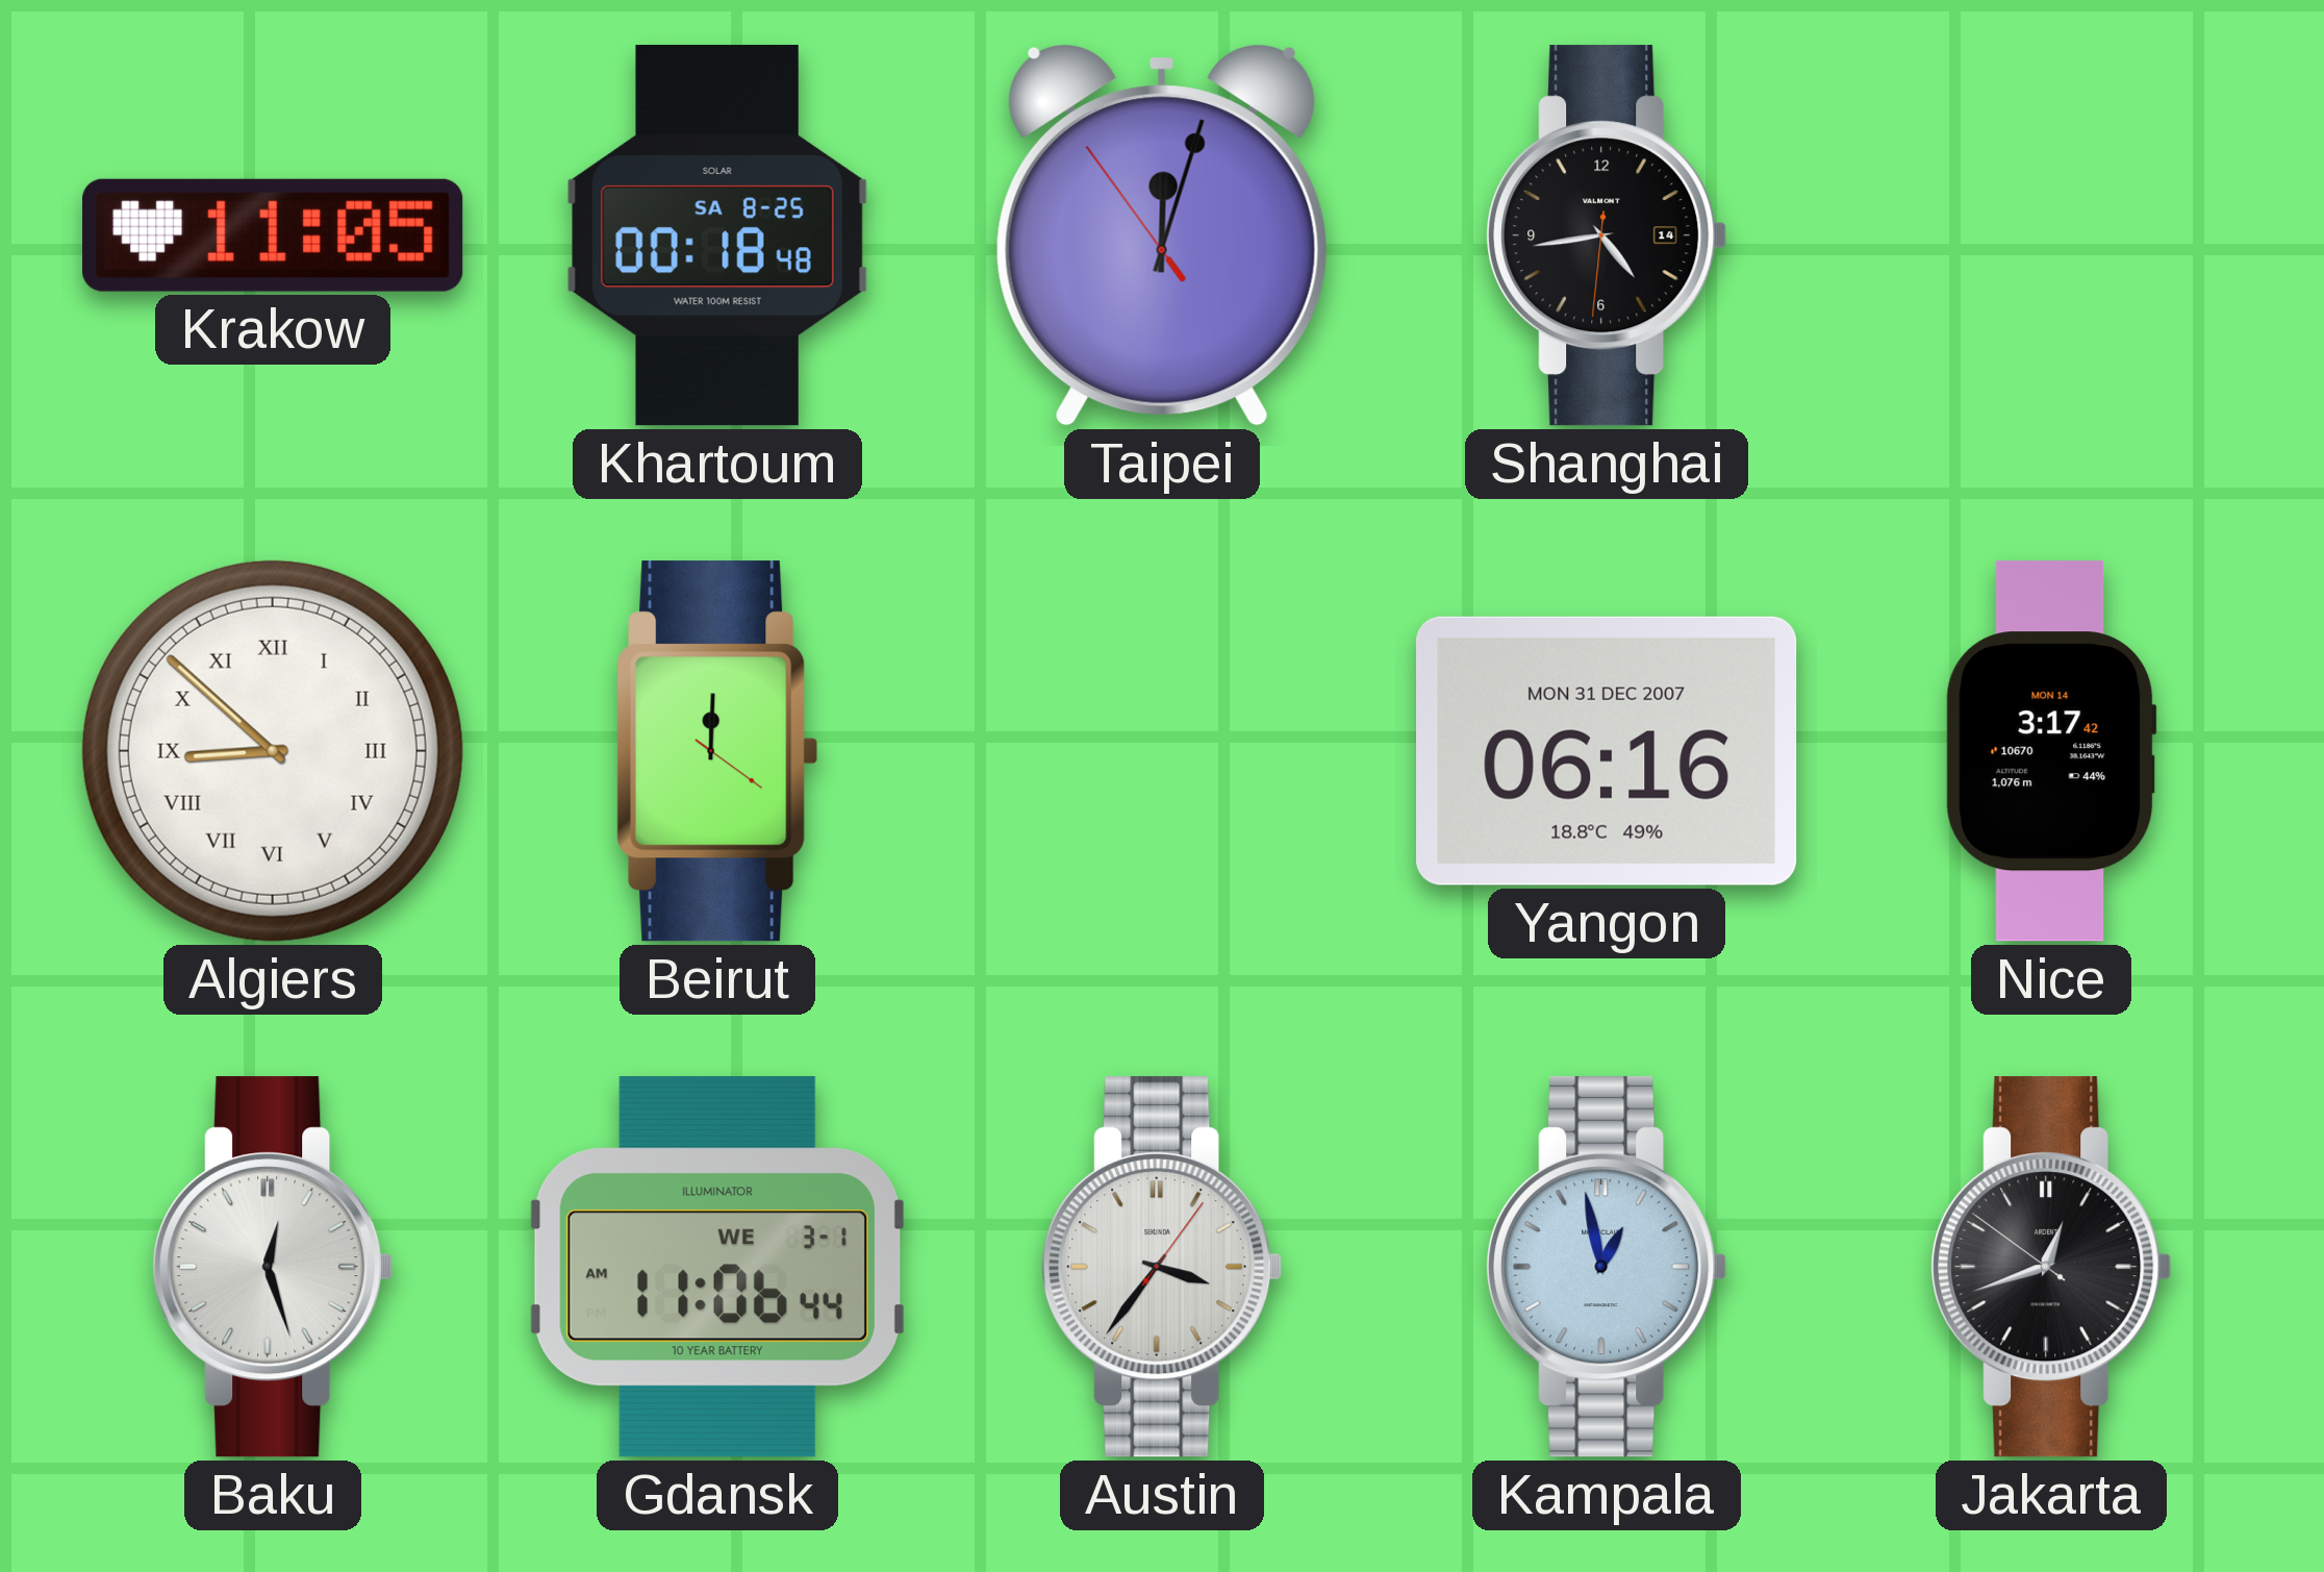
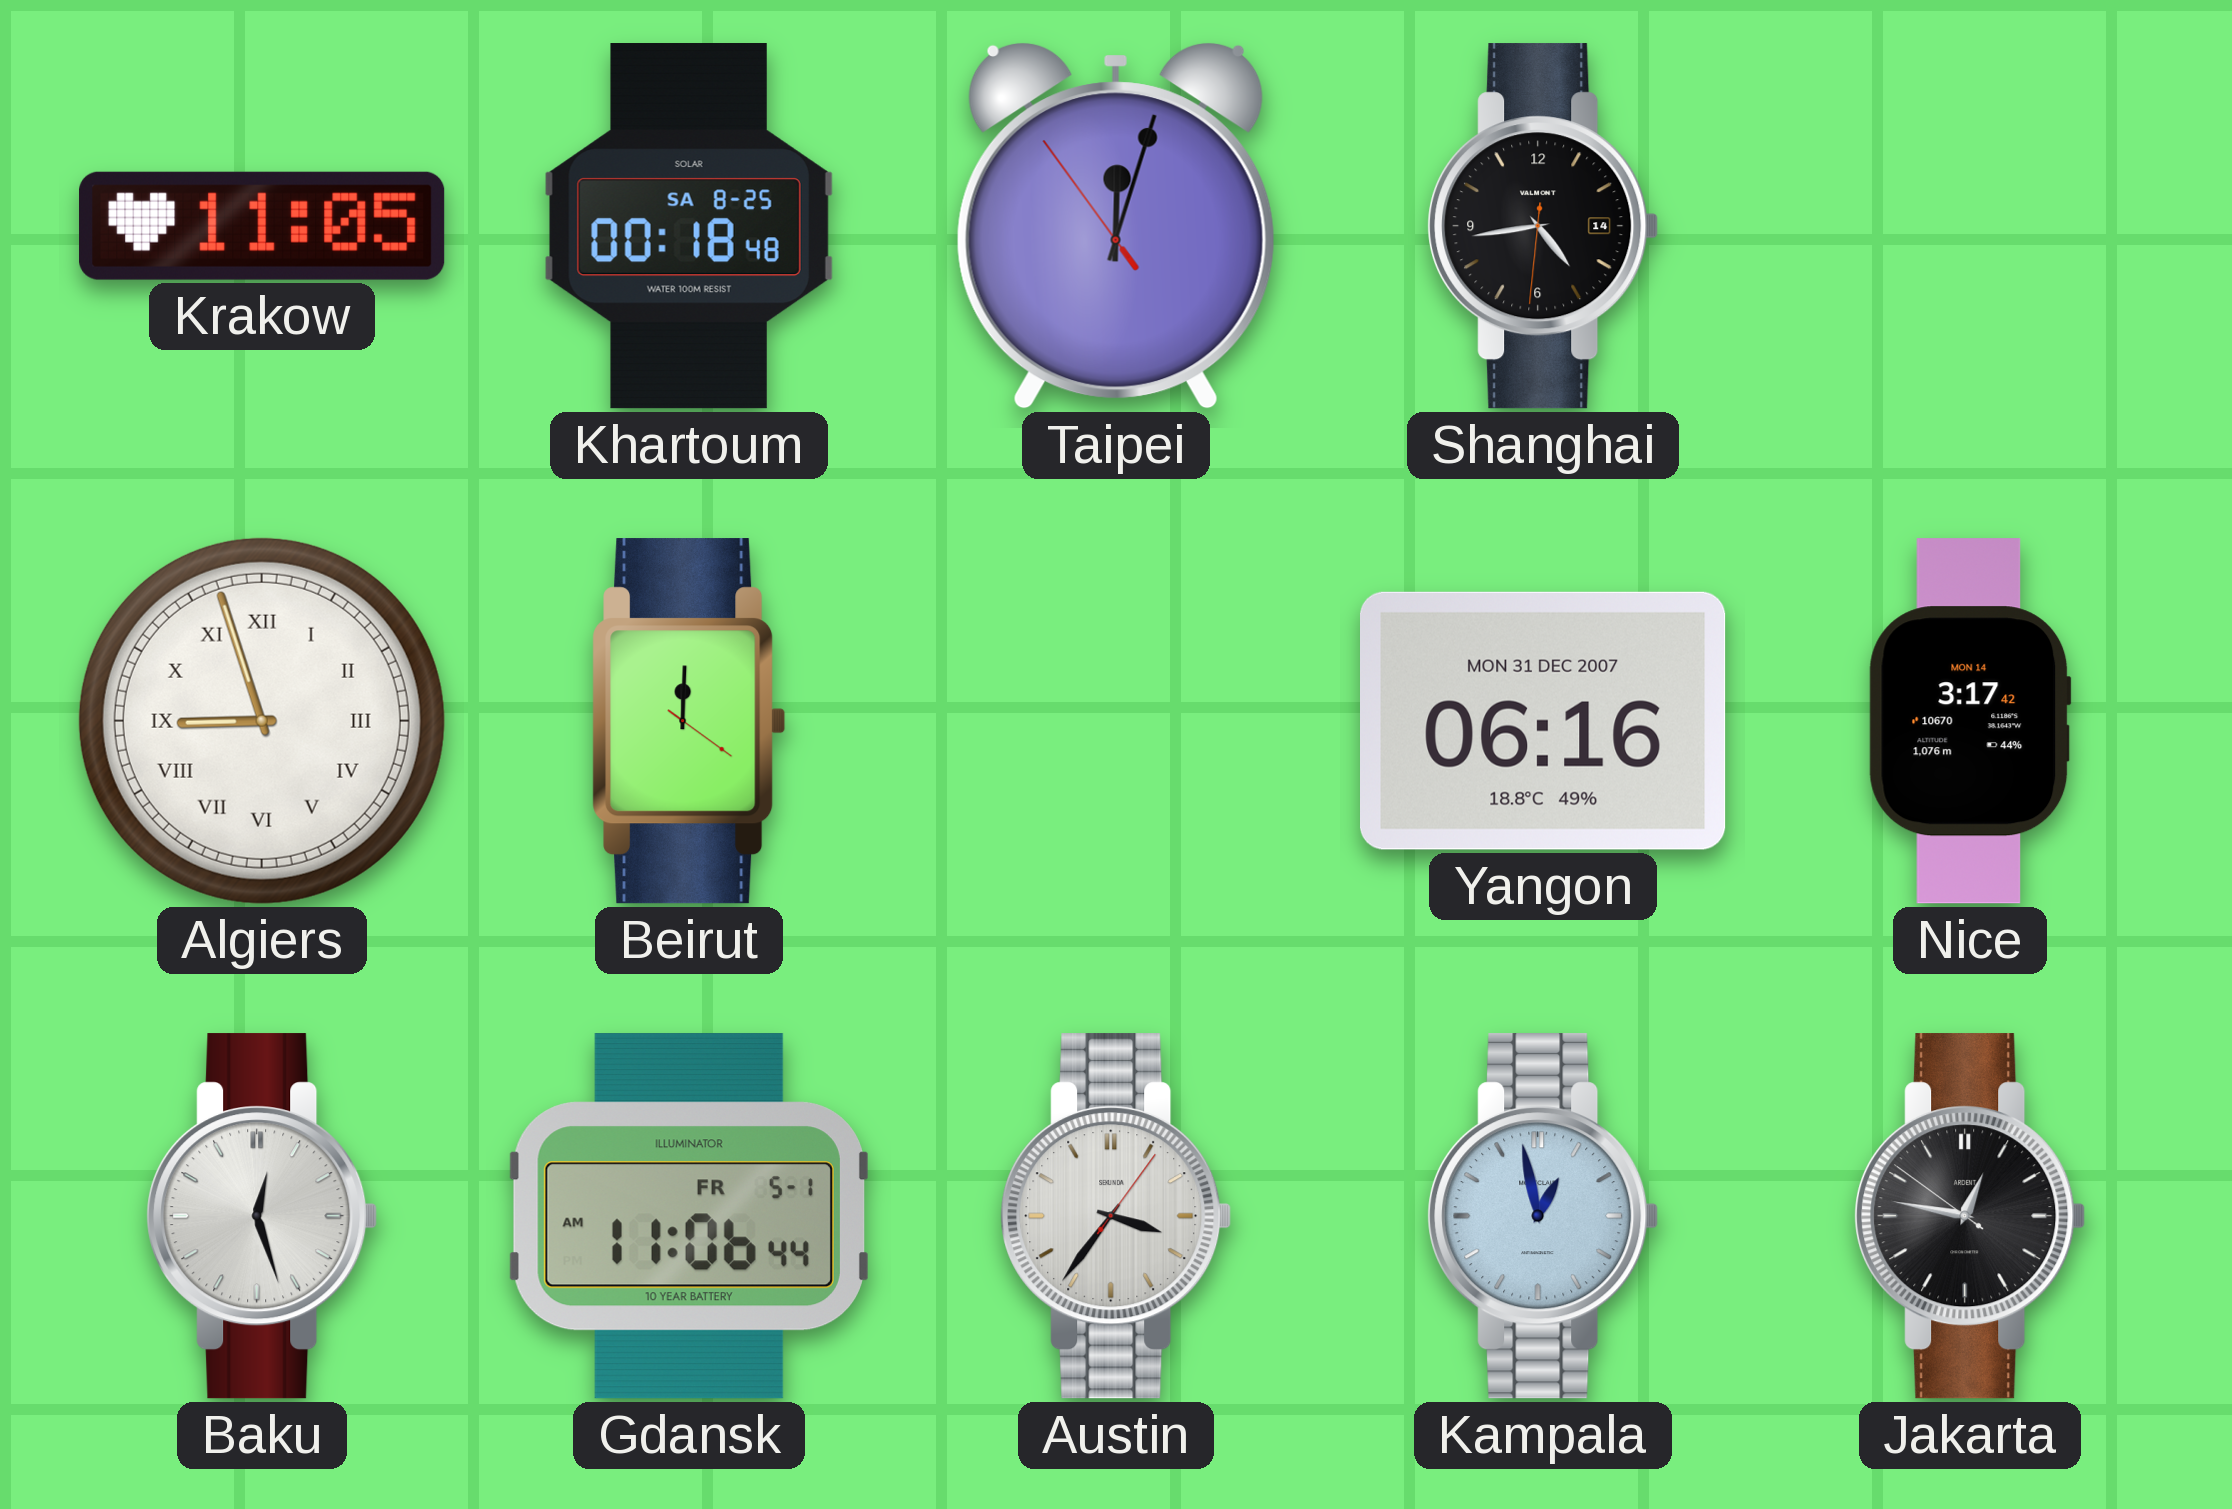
Algiers: 8:52 -> 8:57
Gdansk date: WE 3-1 -> FR 5-1
Jakarta: 12:41 -> 12:46
